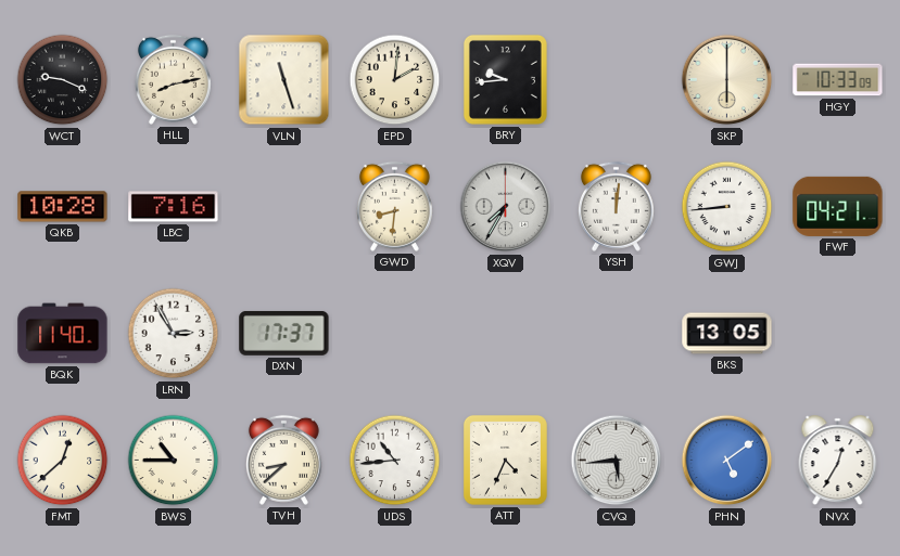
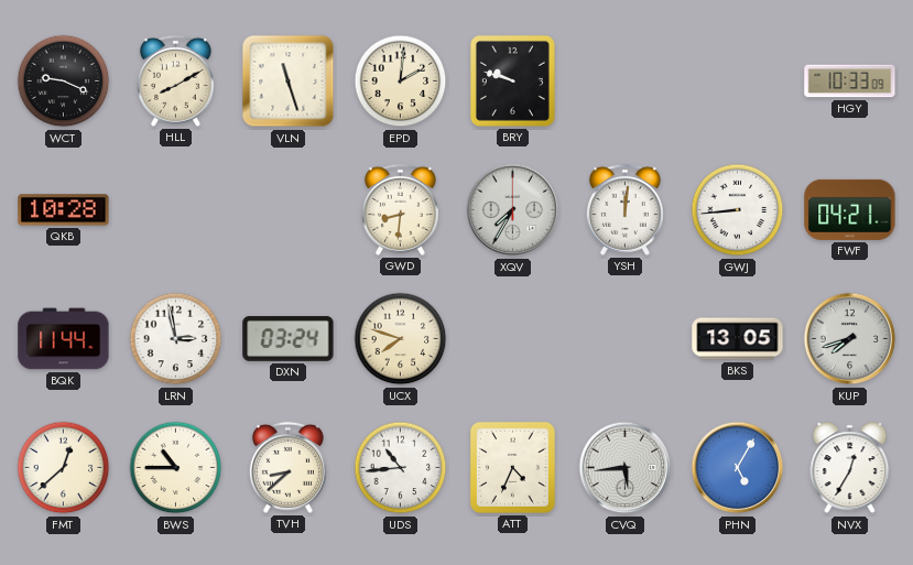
HLL: 8:13 -> 8:10
BRY: 9:44 -> 9:48
SKP: 6:00 -> none
LBC: 7:16 -> none
BQK: 11:40 -> 11:44
LRN: 2:55 -> 2:58
DXN: 17:37 -> 03:24
UCX: none -> 7:48
KUP: none -> 7:42
PHN: 5:09 -> 5:05
